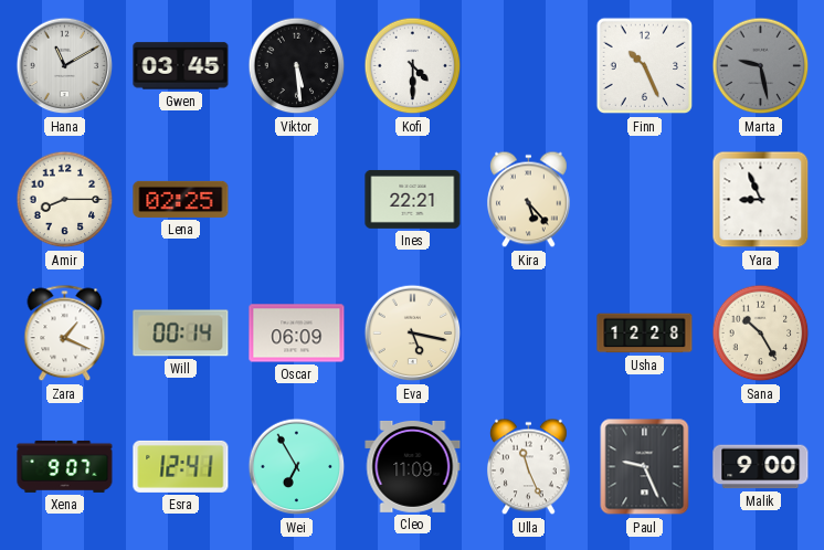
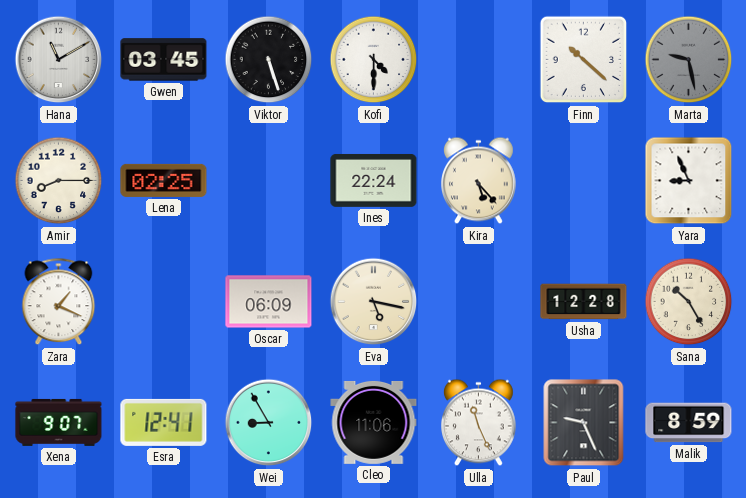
Viktor: 5:29 -> 5:27
Finn: 10:26 -> 10:22
Ines: 22:21 -> 22:24
Will: 00:14 -> none
Wei: 6:55 -> 8:55
Cleo: 11:09 -> 11:06
Malik: 9:00 -> 8:59
